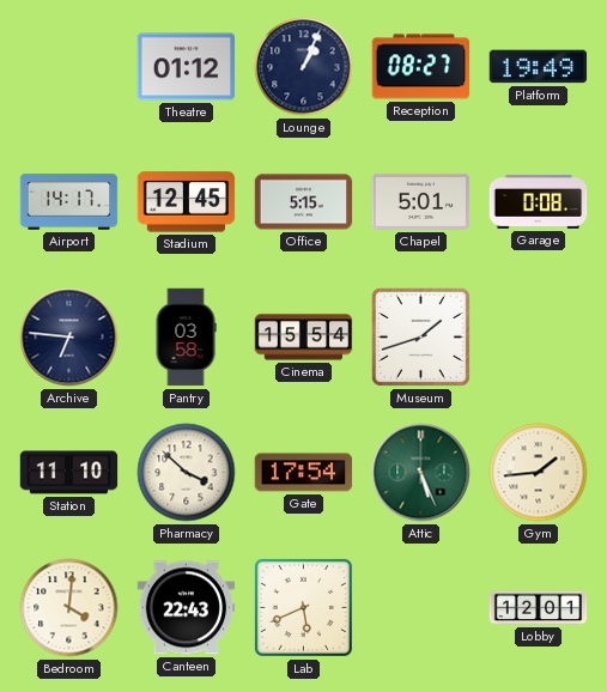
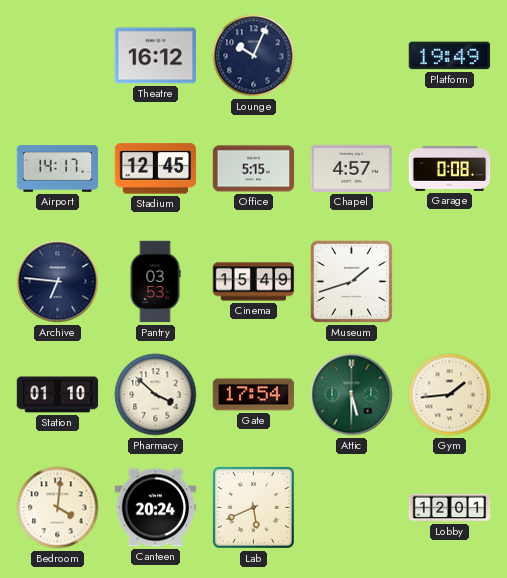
Theatre: 01:12 -> 16:12
Lounge: 1:04 -> 10:04
Reception: 08:27 -> none
Chapel: 5:01 -> 4:57
Pantry: 03:58 -> 03:53
Cinema: 15:54 -> 15:49
Station: 11:10 -> 01:10
Attic: 5:26 -> 5:30
Canteen: 22:43 -> 20:24
